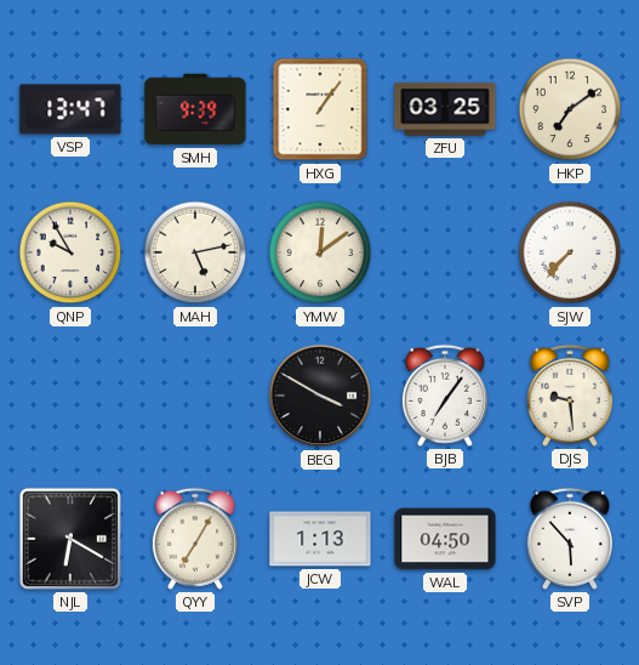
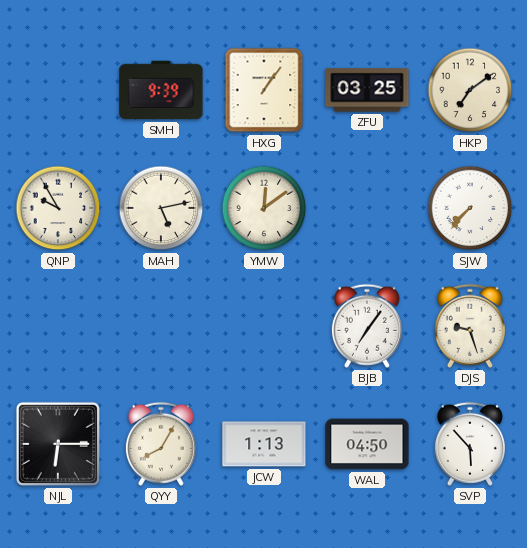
VSP: 13:47 -> none
BEG: 3:50 -> none
DJS: 9:29 -> 9:27
NJL: 6:20 -> 6:15
QYY: 7:05 -> 8:05
